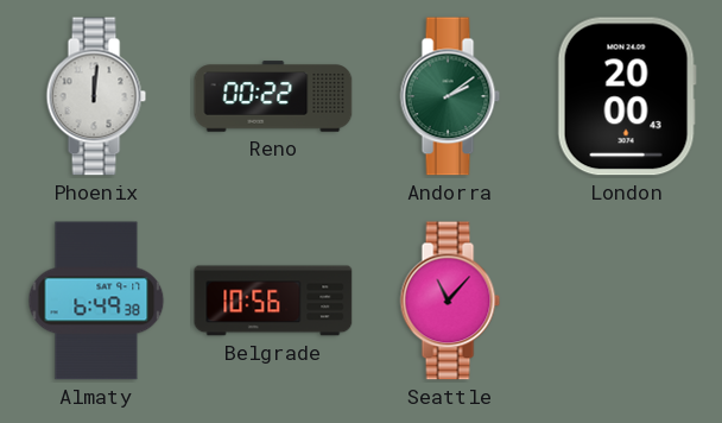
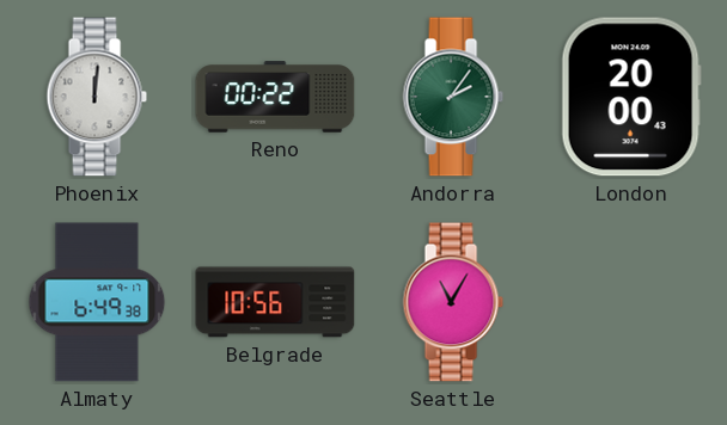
Andorra: 2:09 -> 2:06
Seattle: 11:07 -> 11:05
